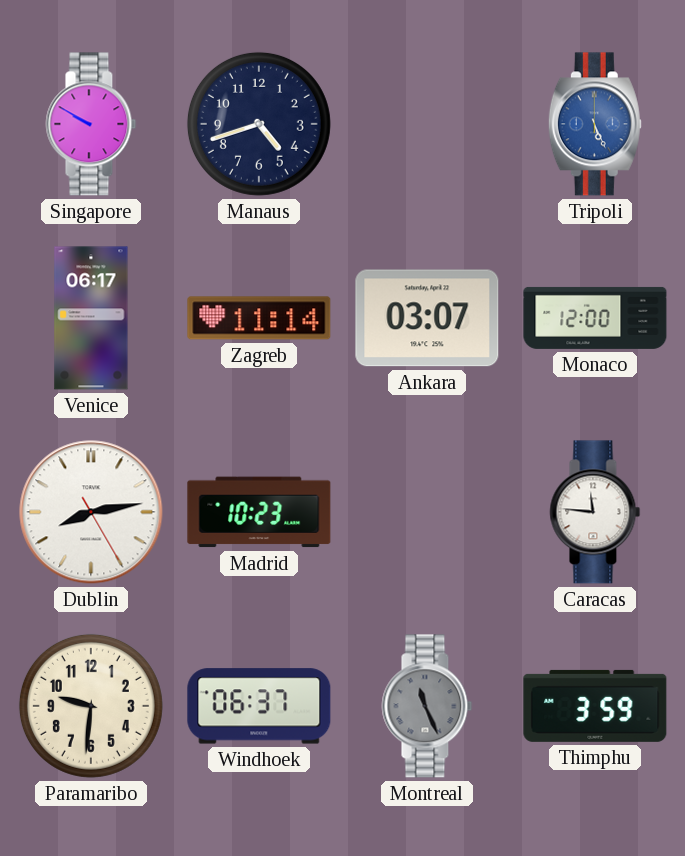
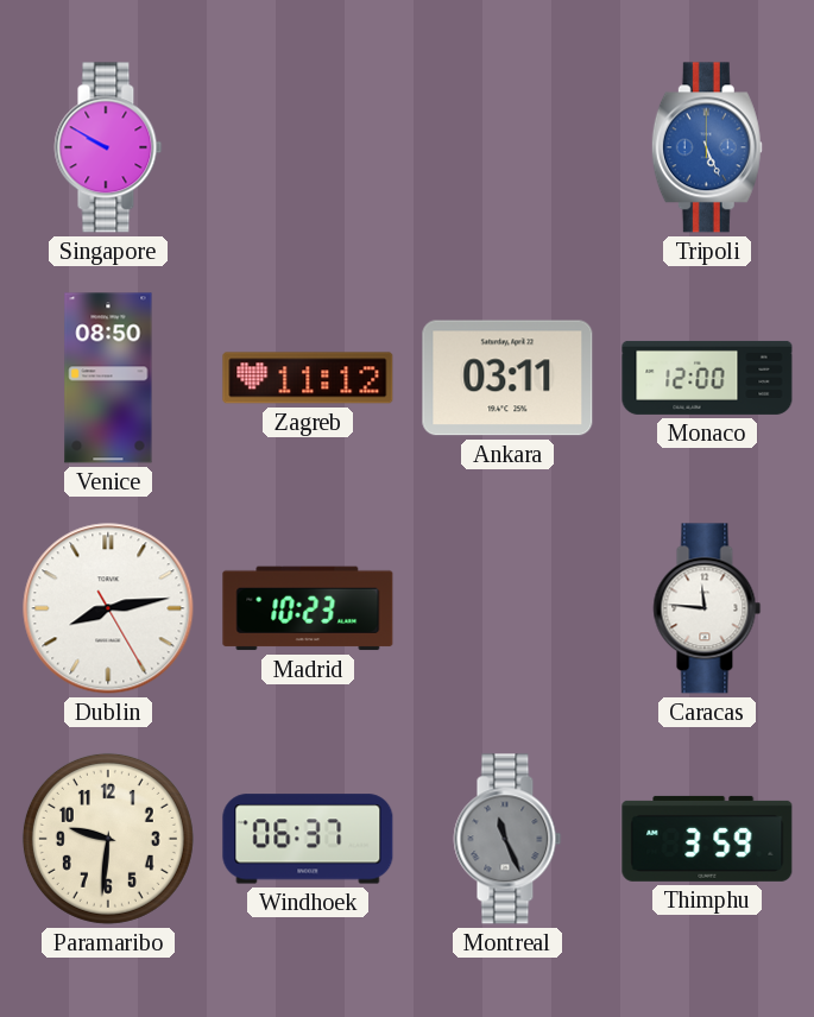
Manaus: 4:42 -> none
Venice: 06:17 -> 08:50
Zagreb: 11:14 -> 11:12
Ankara: 03:07 -> 03:11
